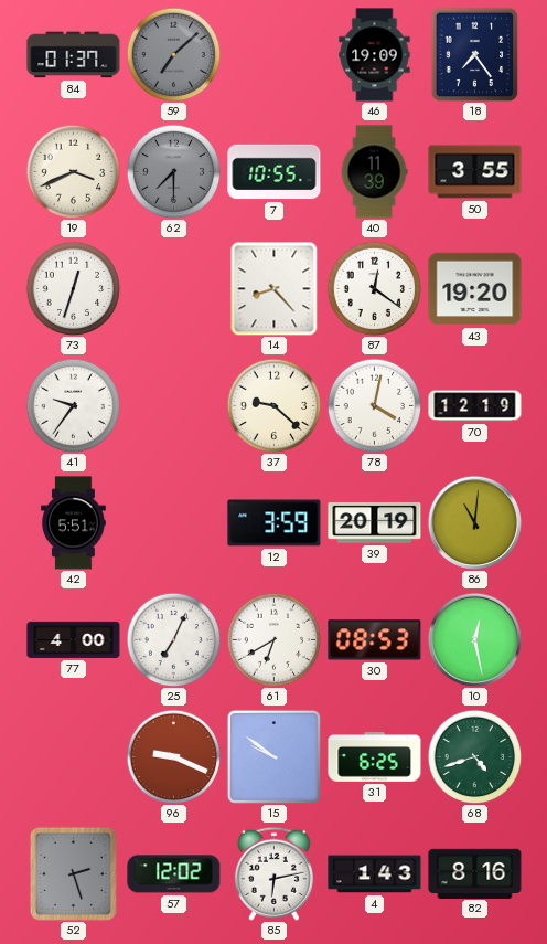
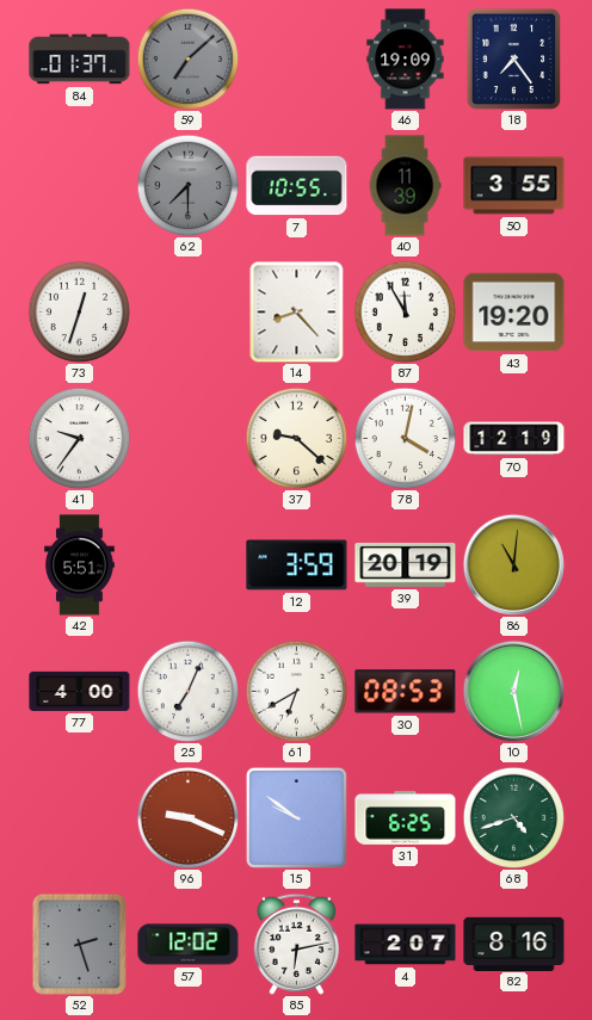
19: 3:41 -> none
87: 12:21 -> 11:55
4: 1:43 -> 2:07
